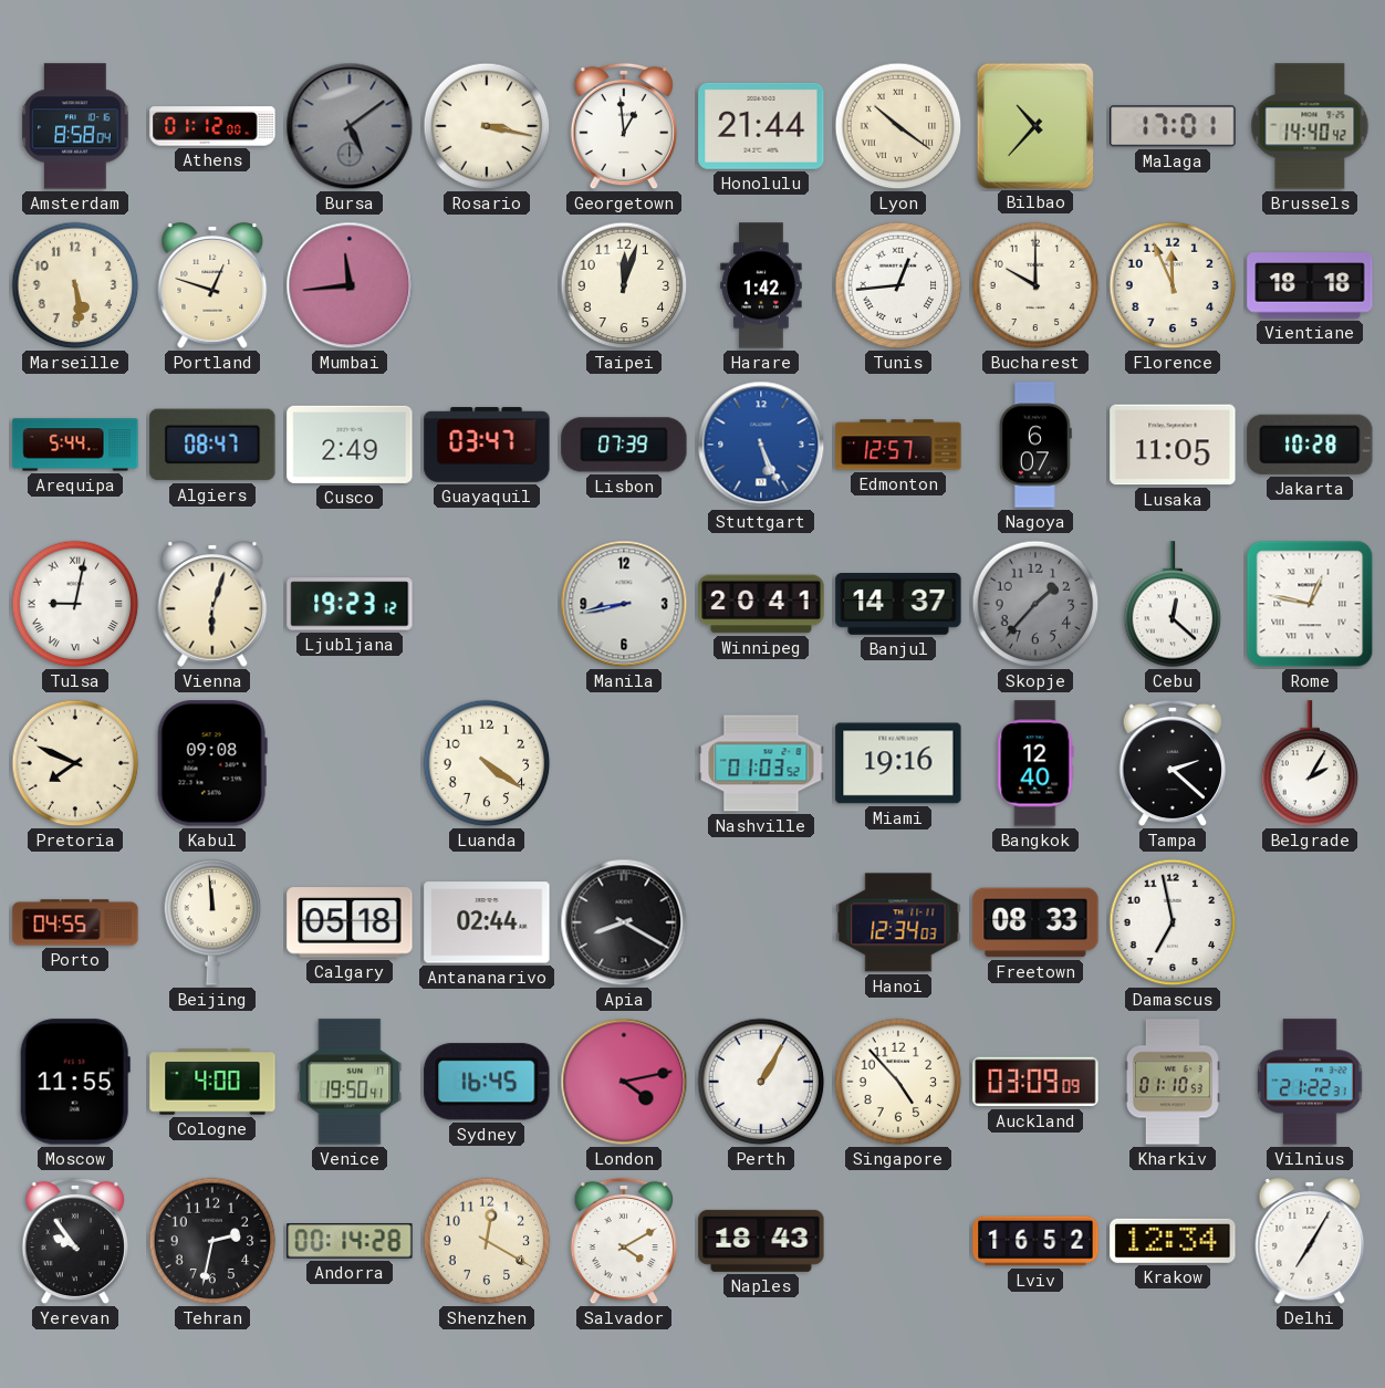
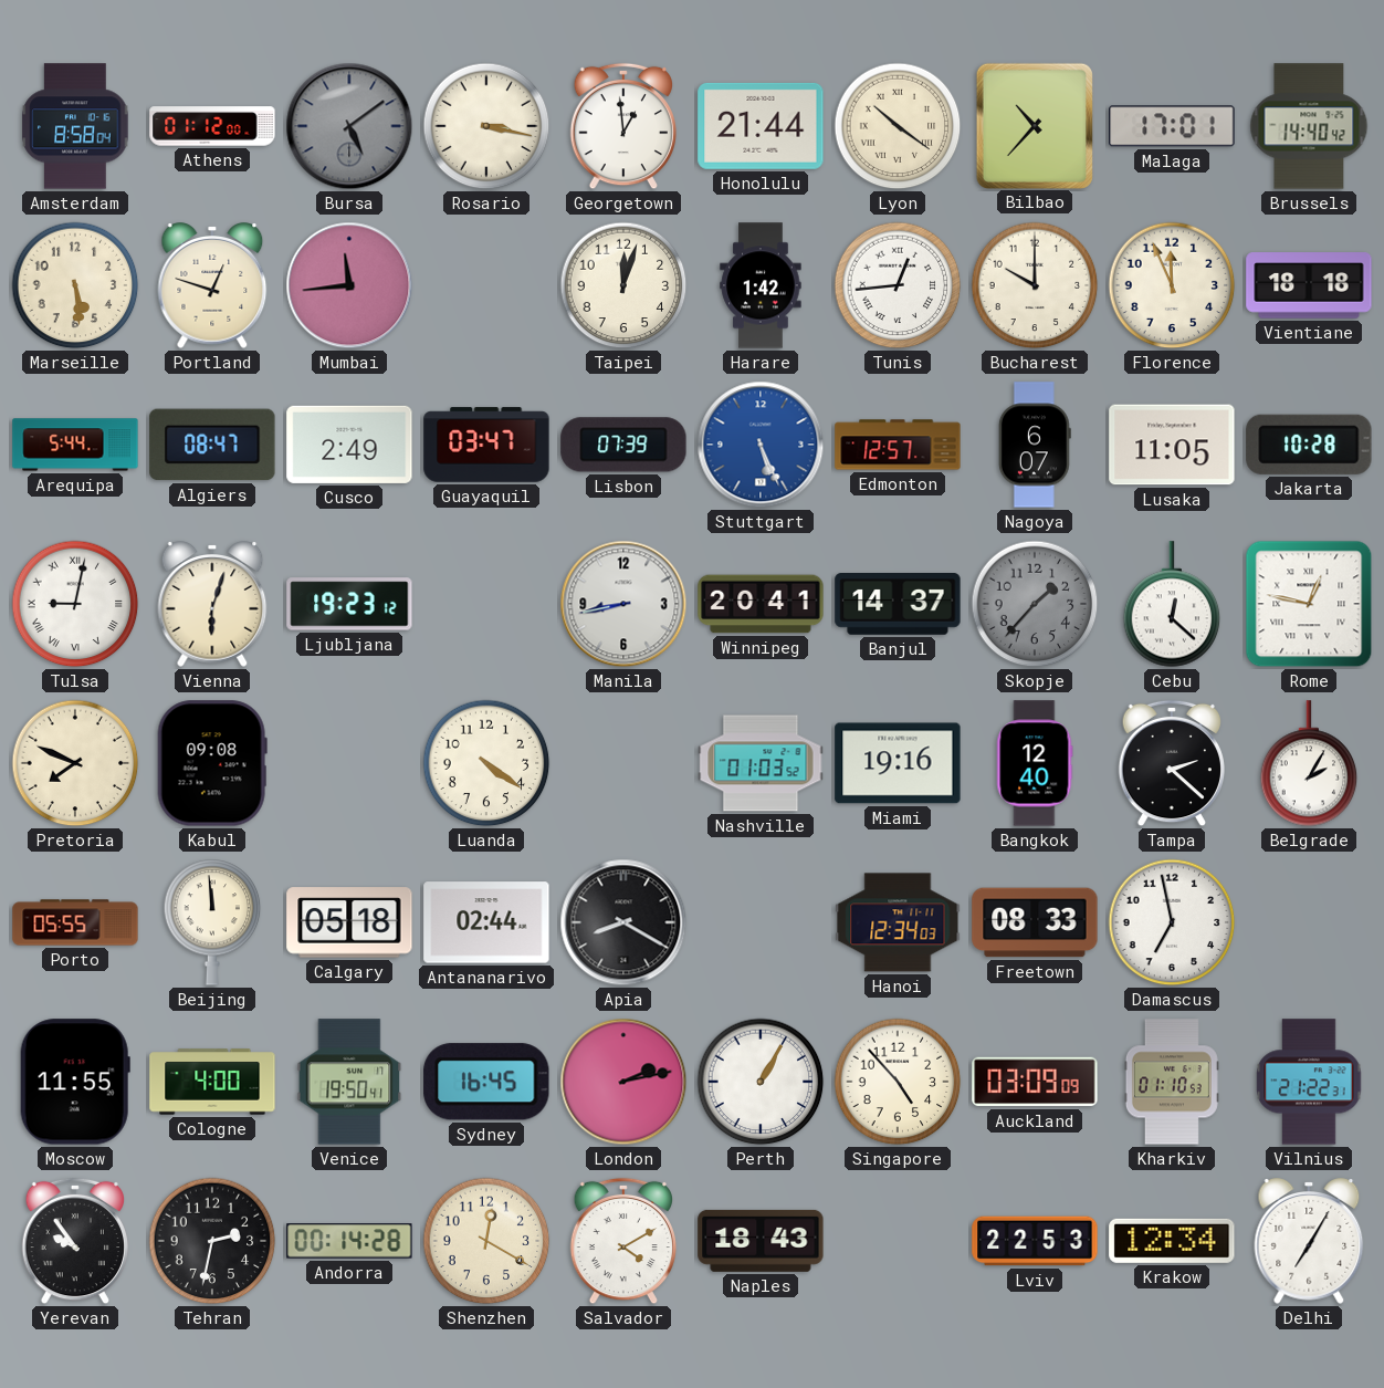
Porto: 04:55 -> 05:55
London: 4:13 -> 2:13
Lviv: 16:52 -> 22:53
